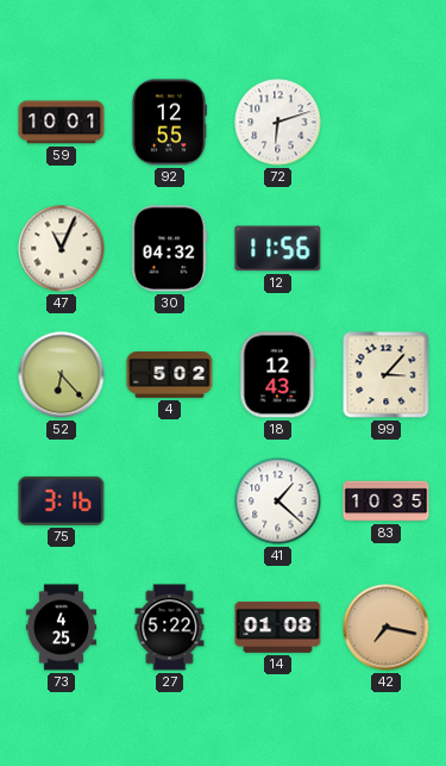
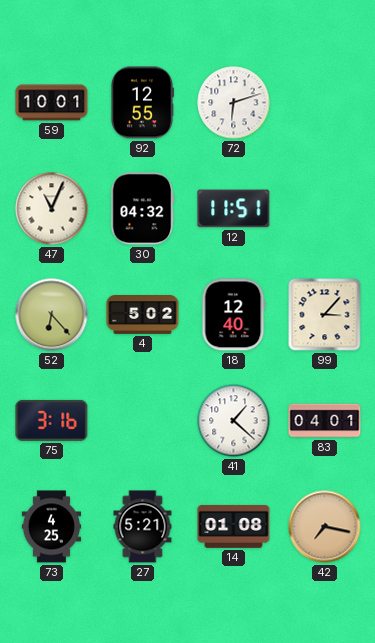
12: 11:56 -> 11:51
18: 12:43 -> 12:40
83: 10:35 -> 04:01
27: 5:22 -> 5:21
